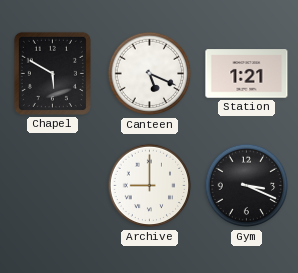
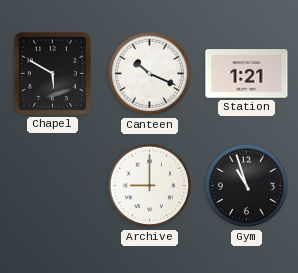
Canteen: 5:19 -> 10:19
Gym: 3:19 -> 10:57
